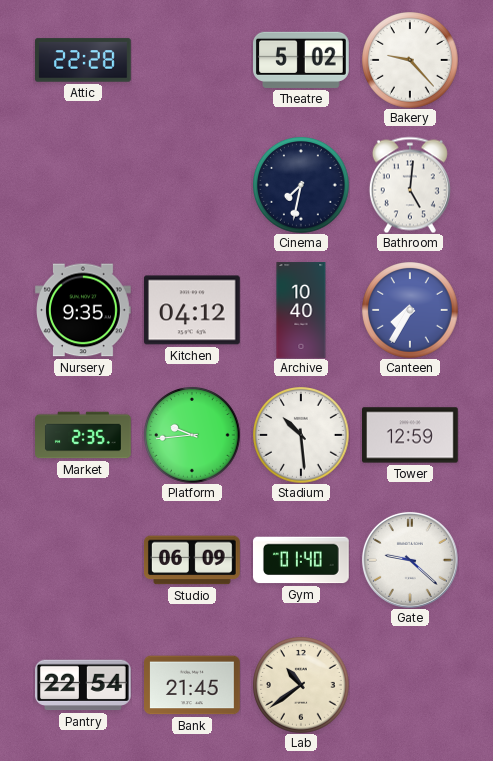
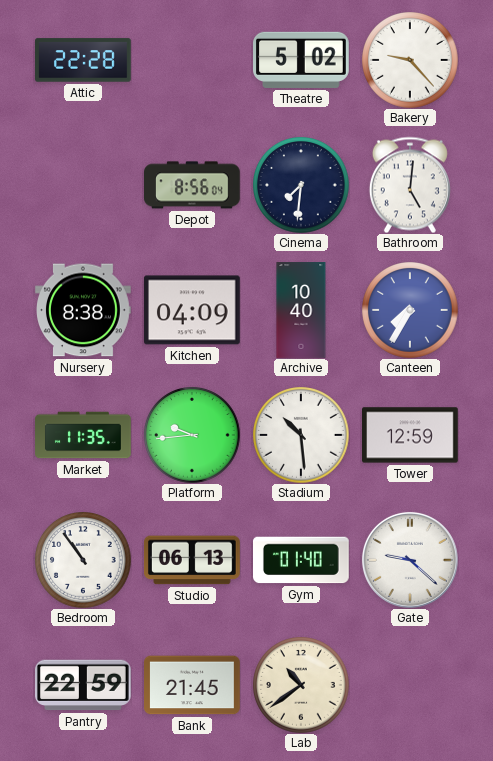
Depot: none -> 8:56
Cinema: 7:32 -> 7:31
Nursery: 9:35 -> 8:38
Kitchen: 04:12 -> 04:09
Market: 2:35 -> 11:35
Bedroom: none -> 10:54
Studio: 06:09 -> 06:13
Pantry: 22:54 -> 22:59
